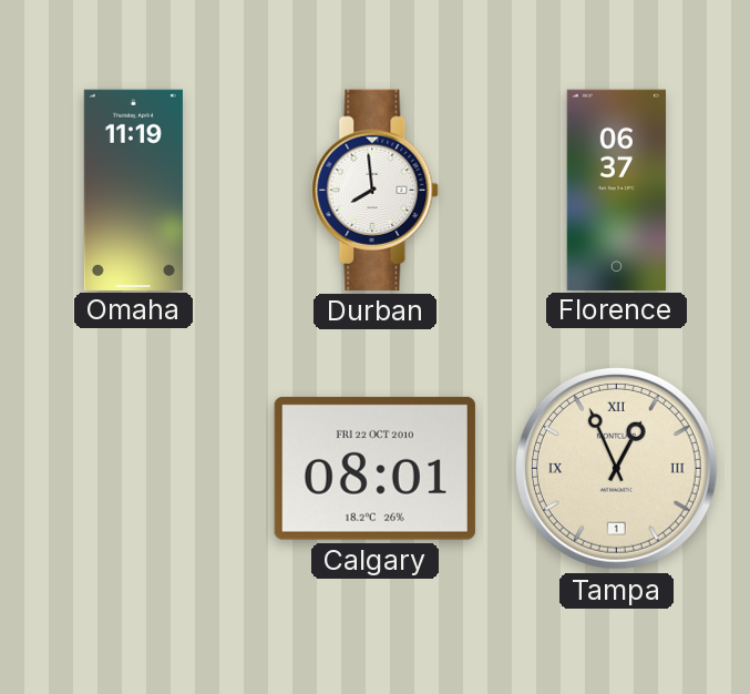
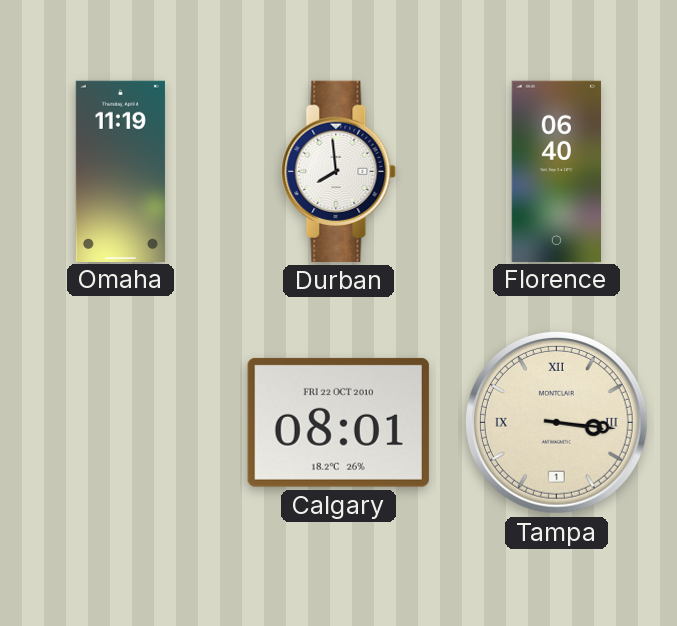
Florence: 06:37 -> 06:40
Tampa: 12:56 -> 3:16
